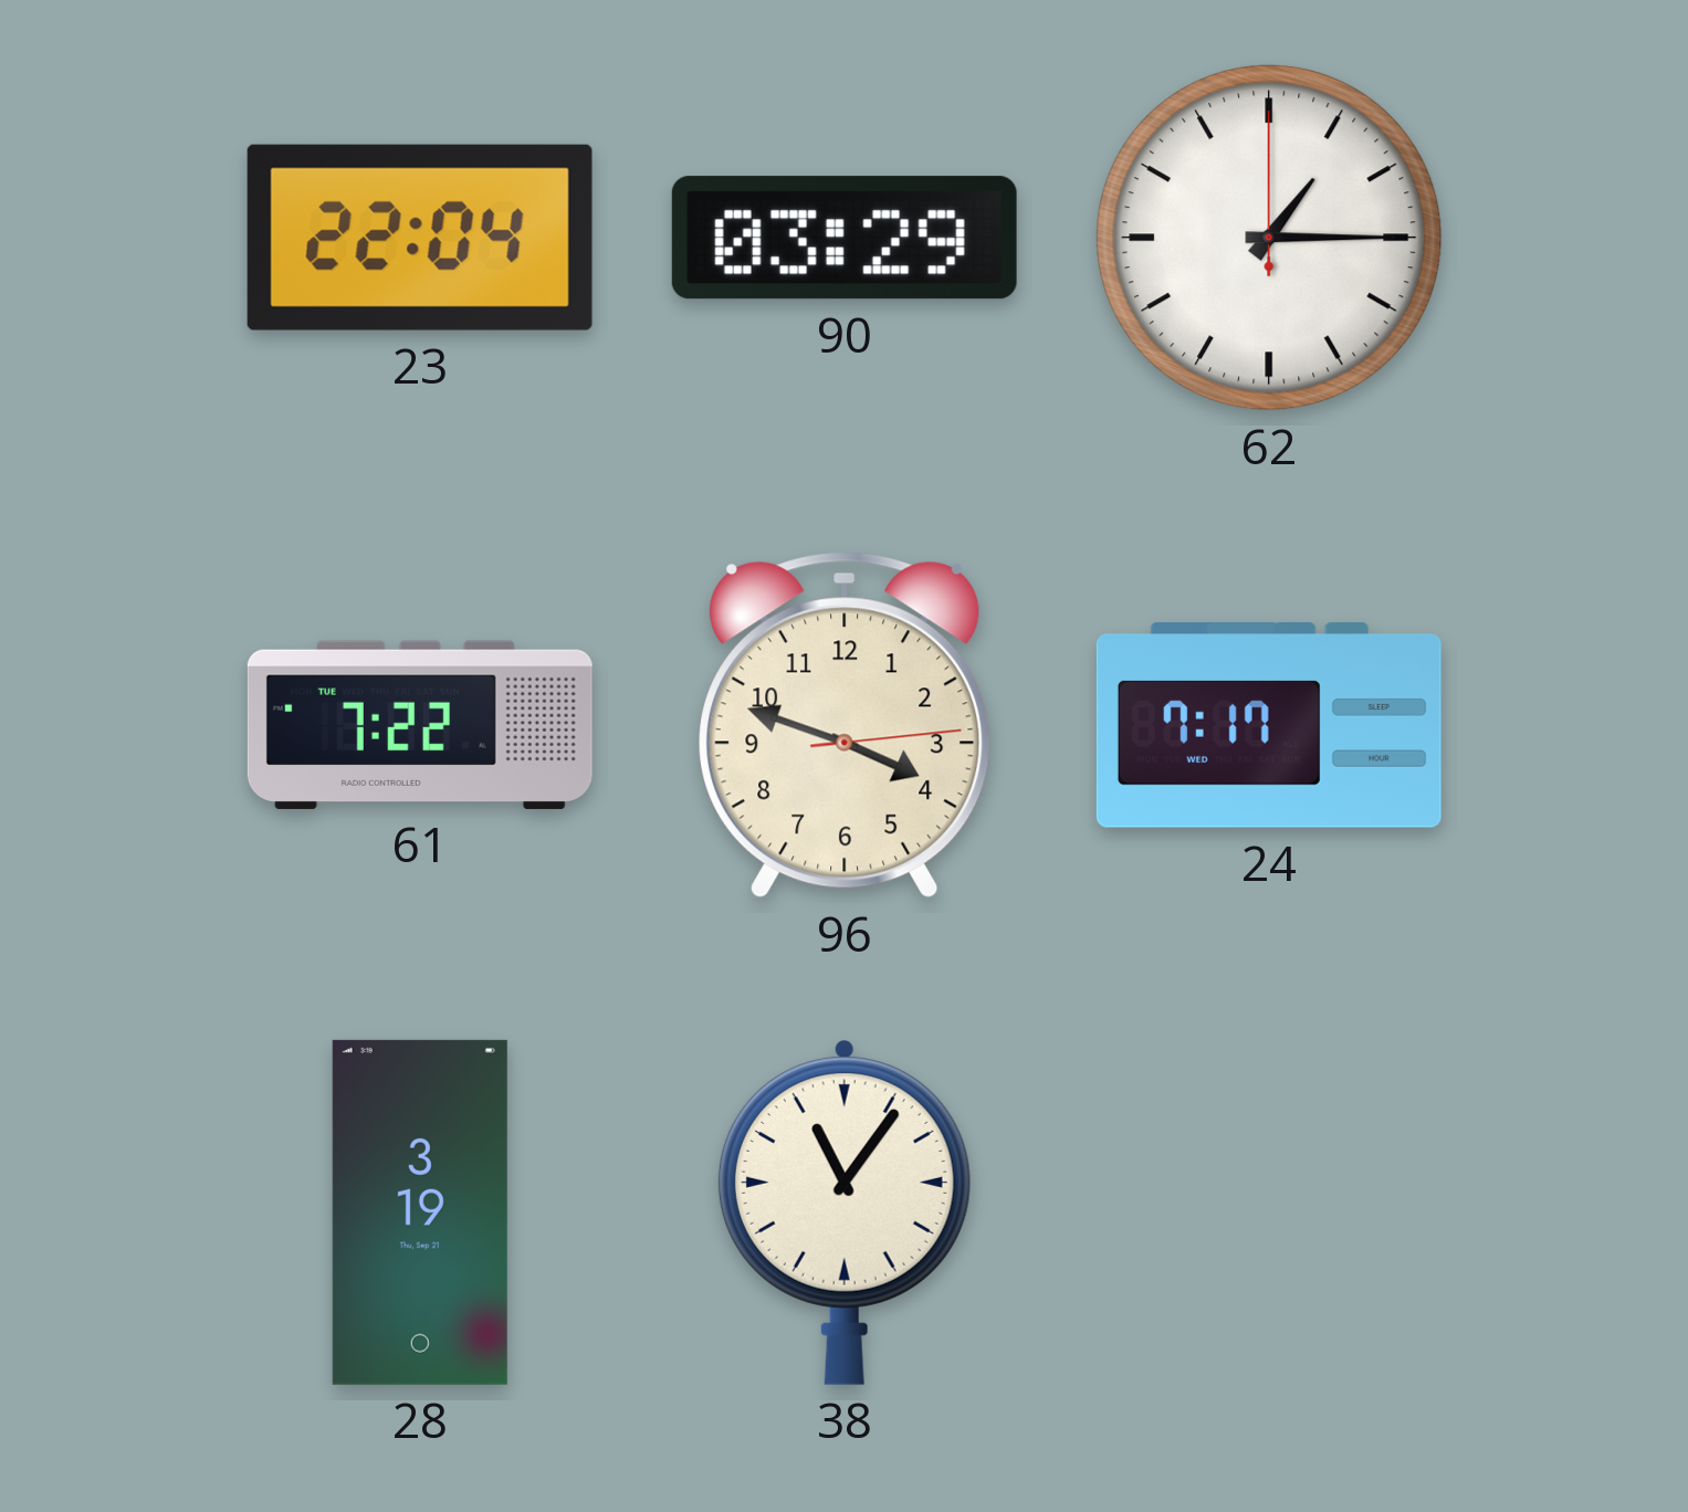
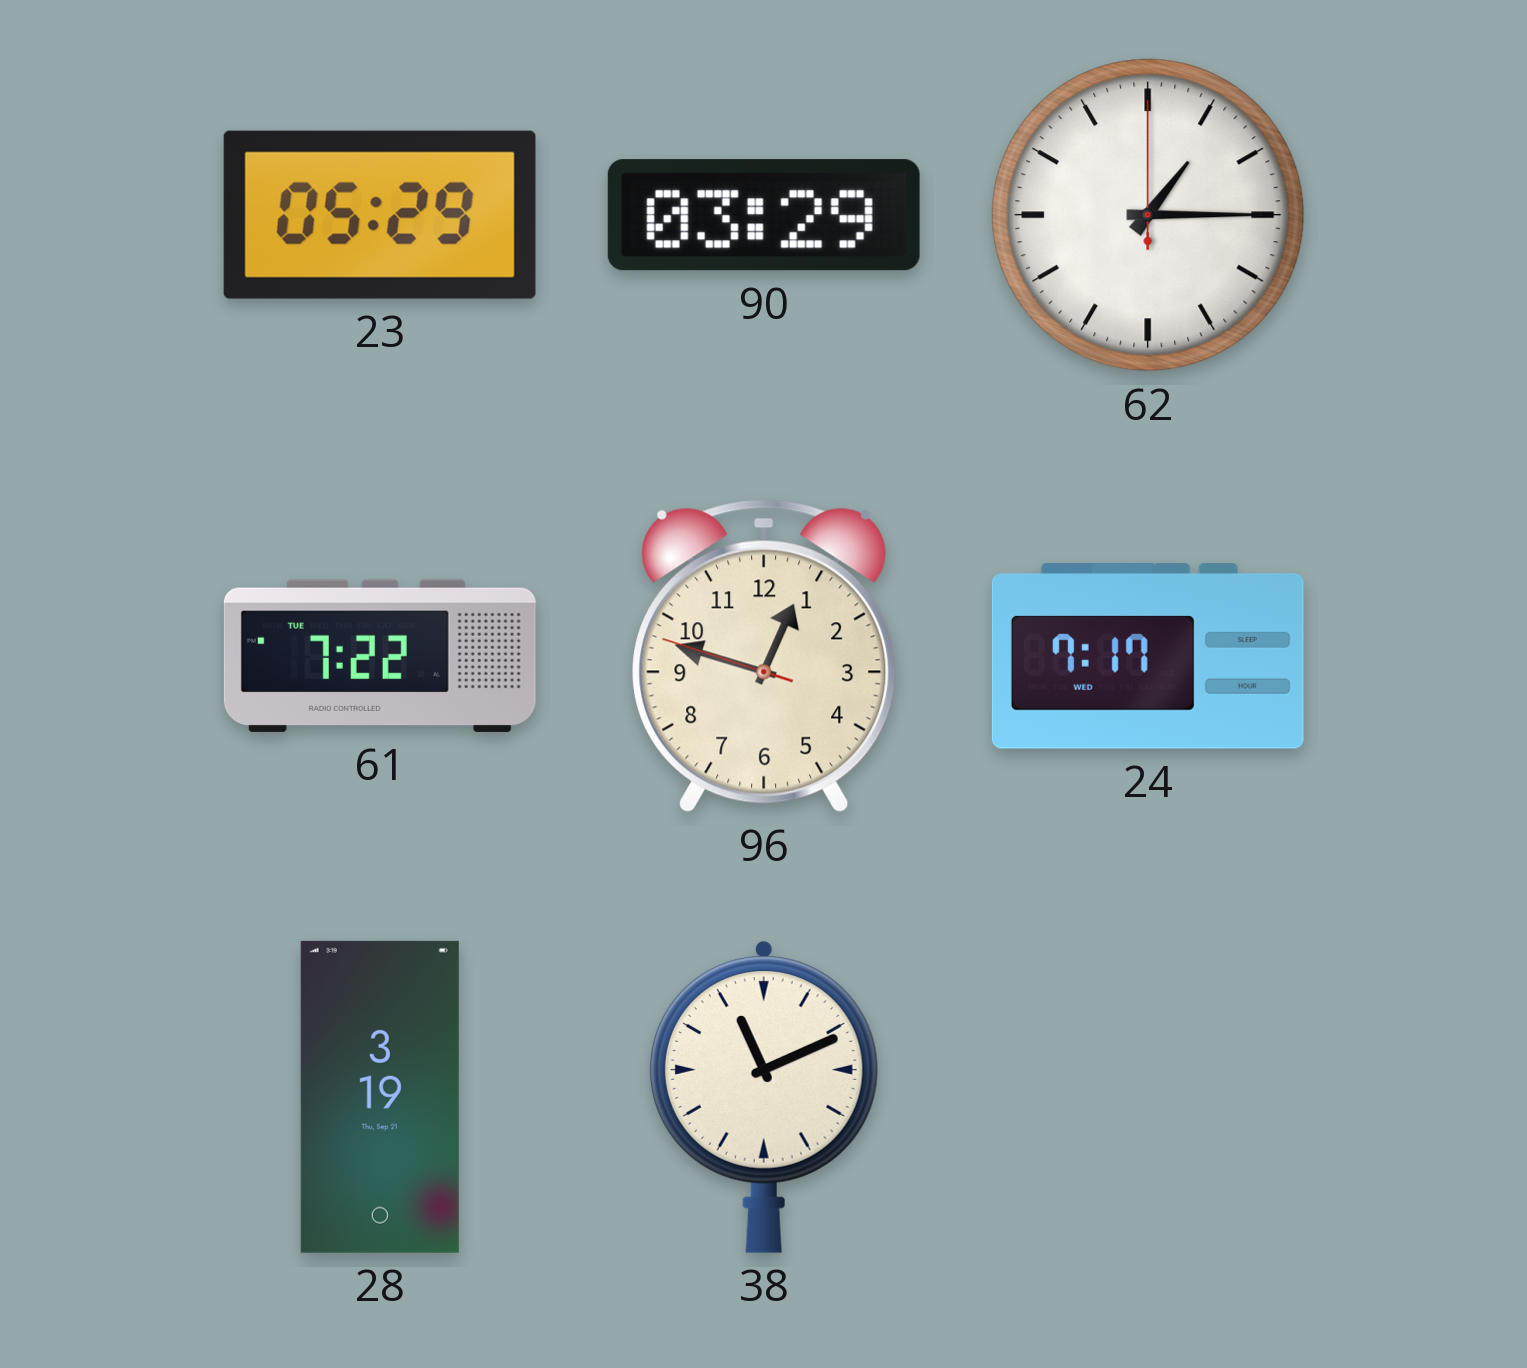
23: 22:04 -> 05:29
96: 3:48 -> 12:47
38: 11:06 -> 11:11
